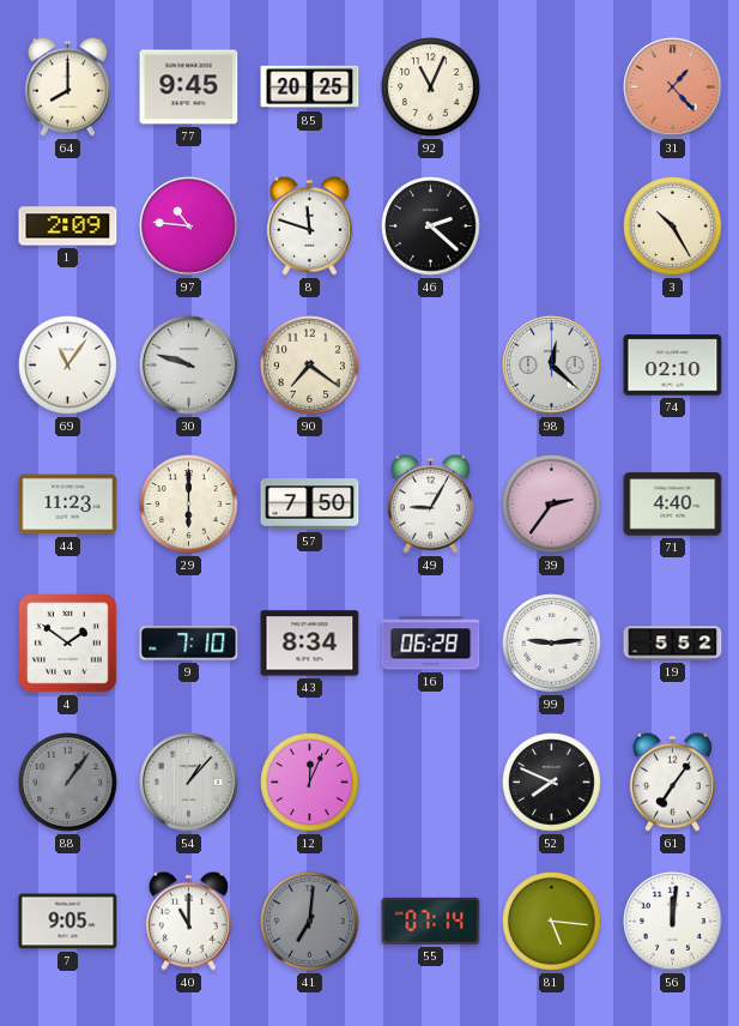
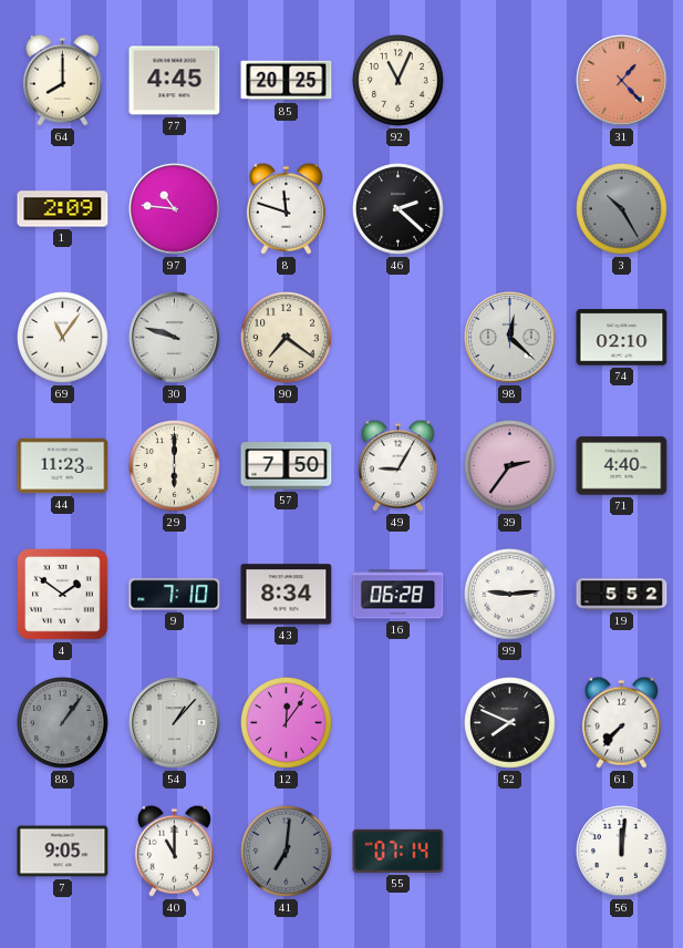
77: 9:45 -> 4:45
3 dial: cream -> grey
12: 12:04 -> 12:06
61: 7:06 -> 7:37
81: 5:16 -> none
